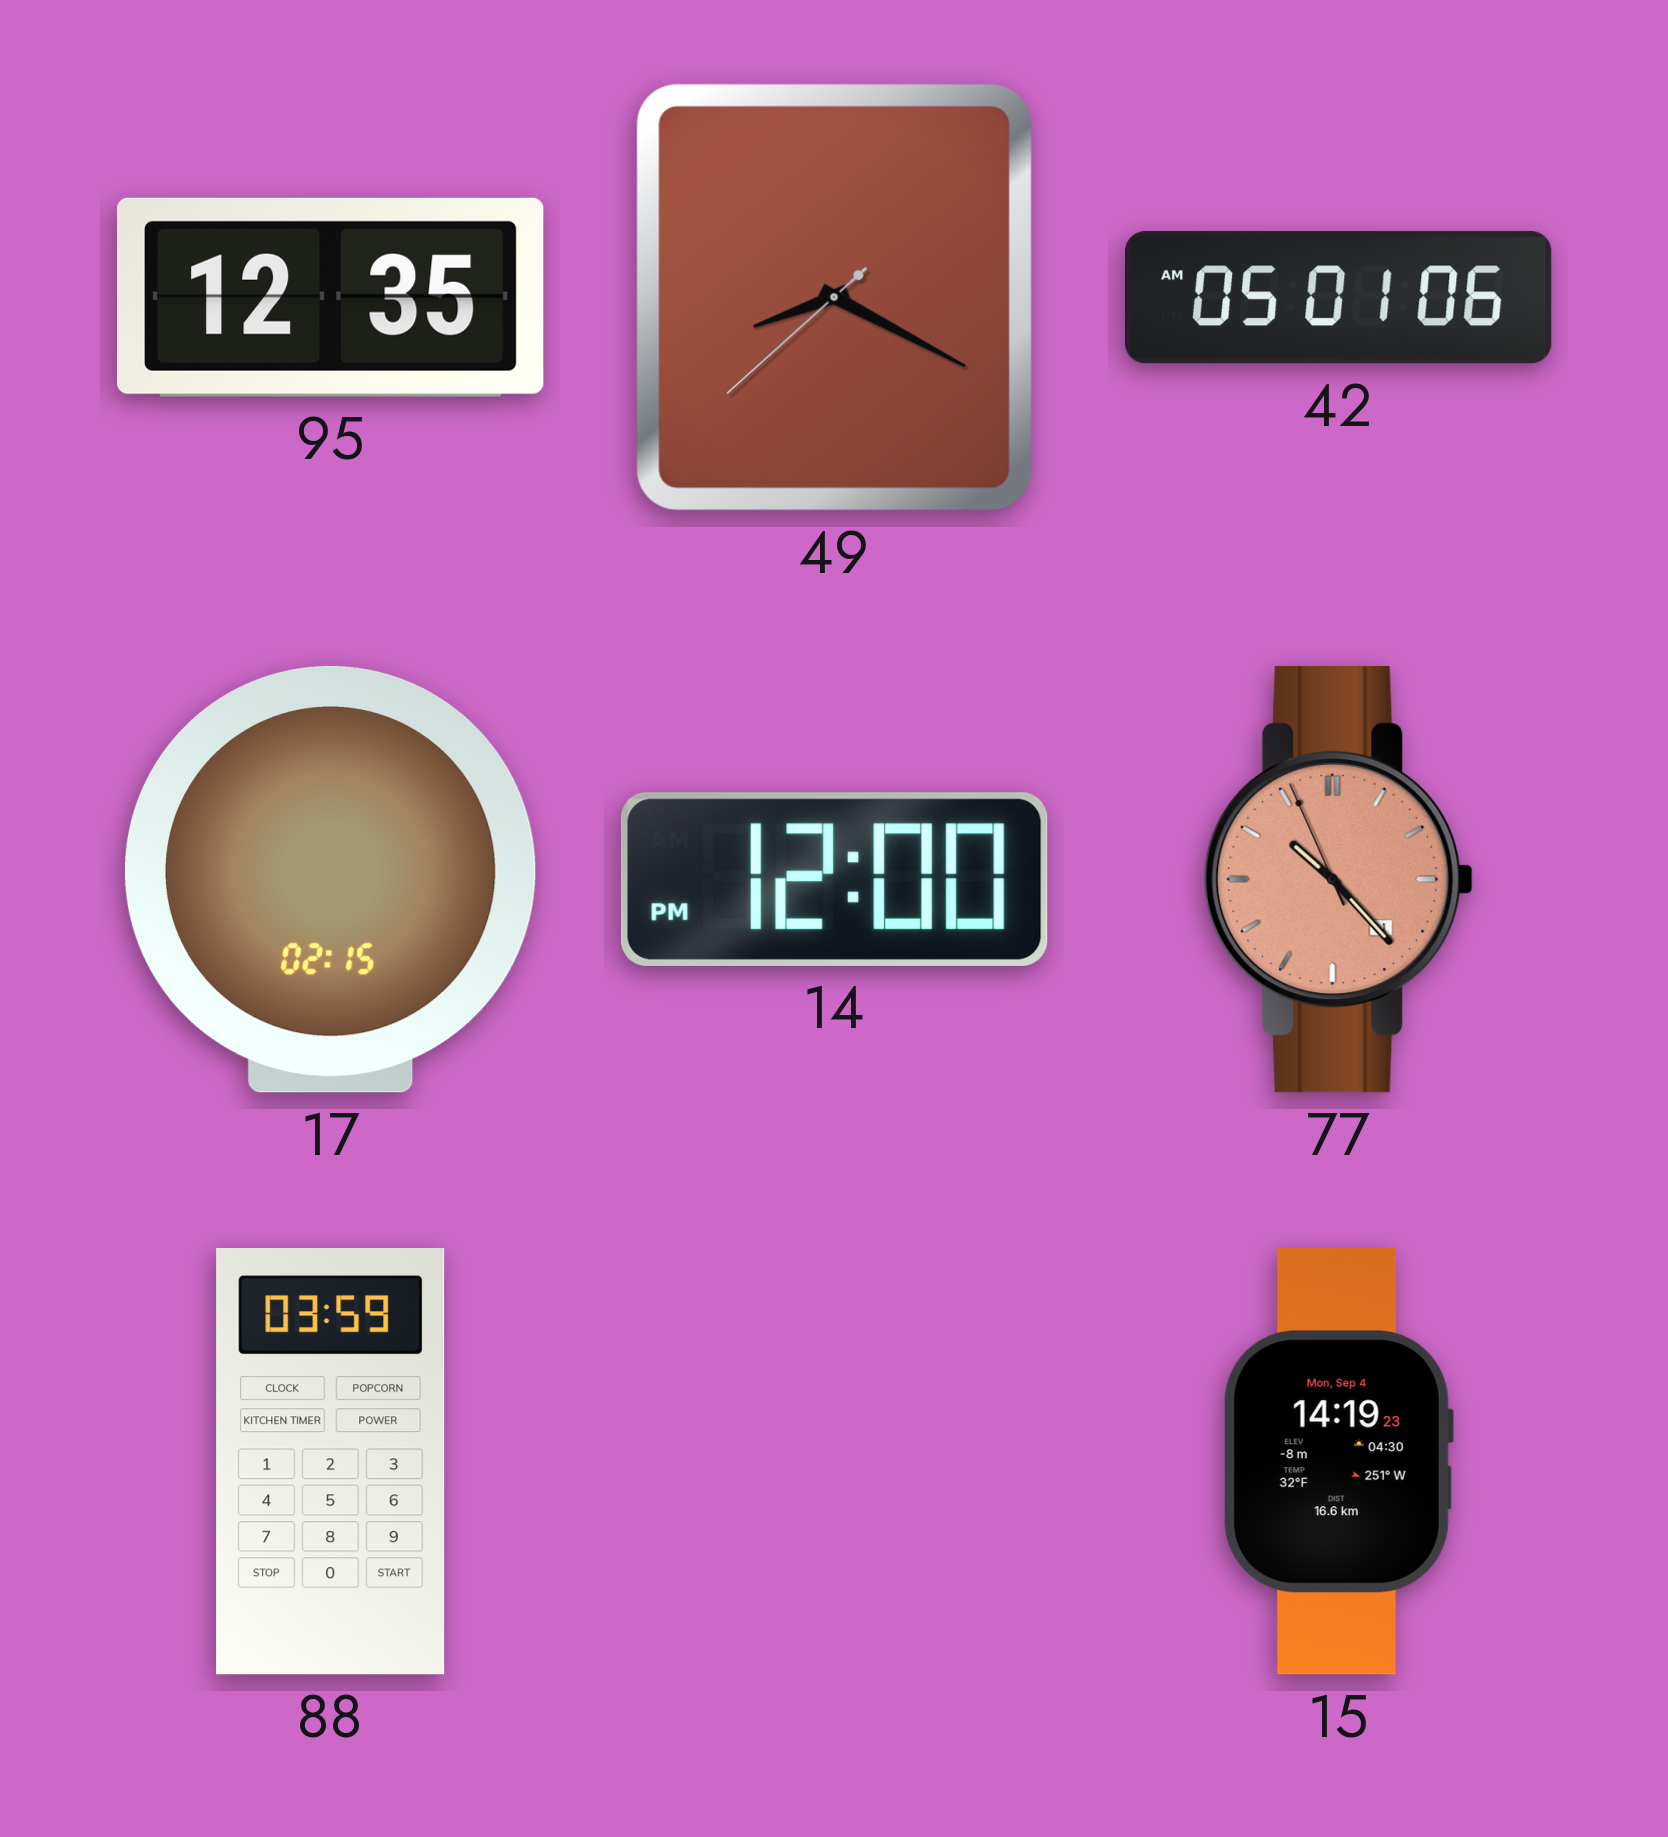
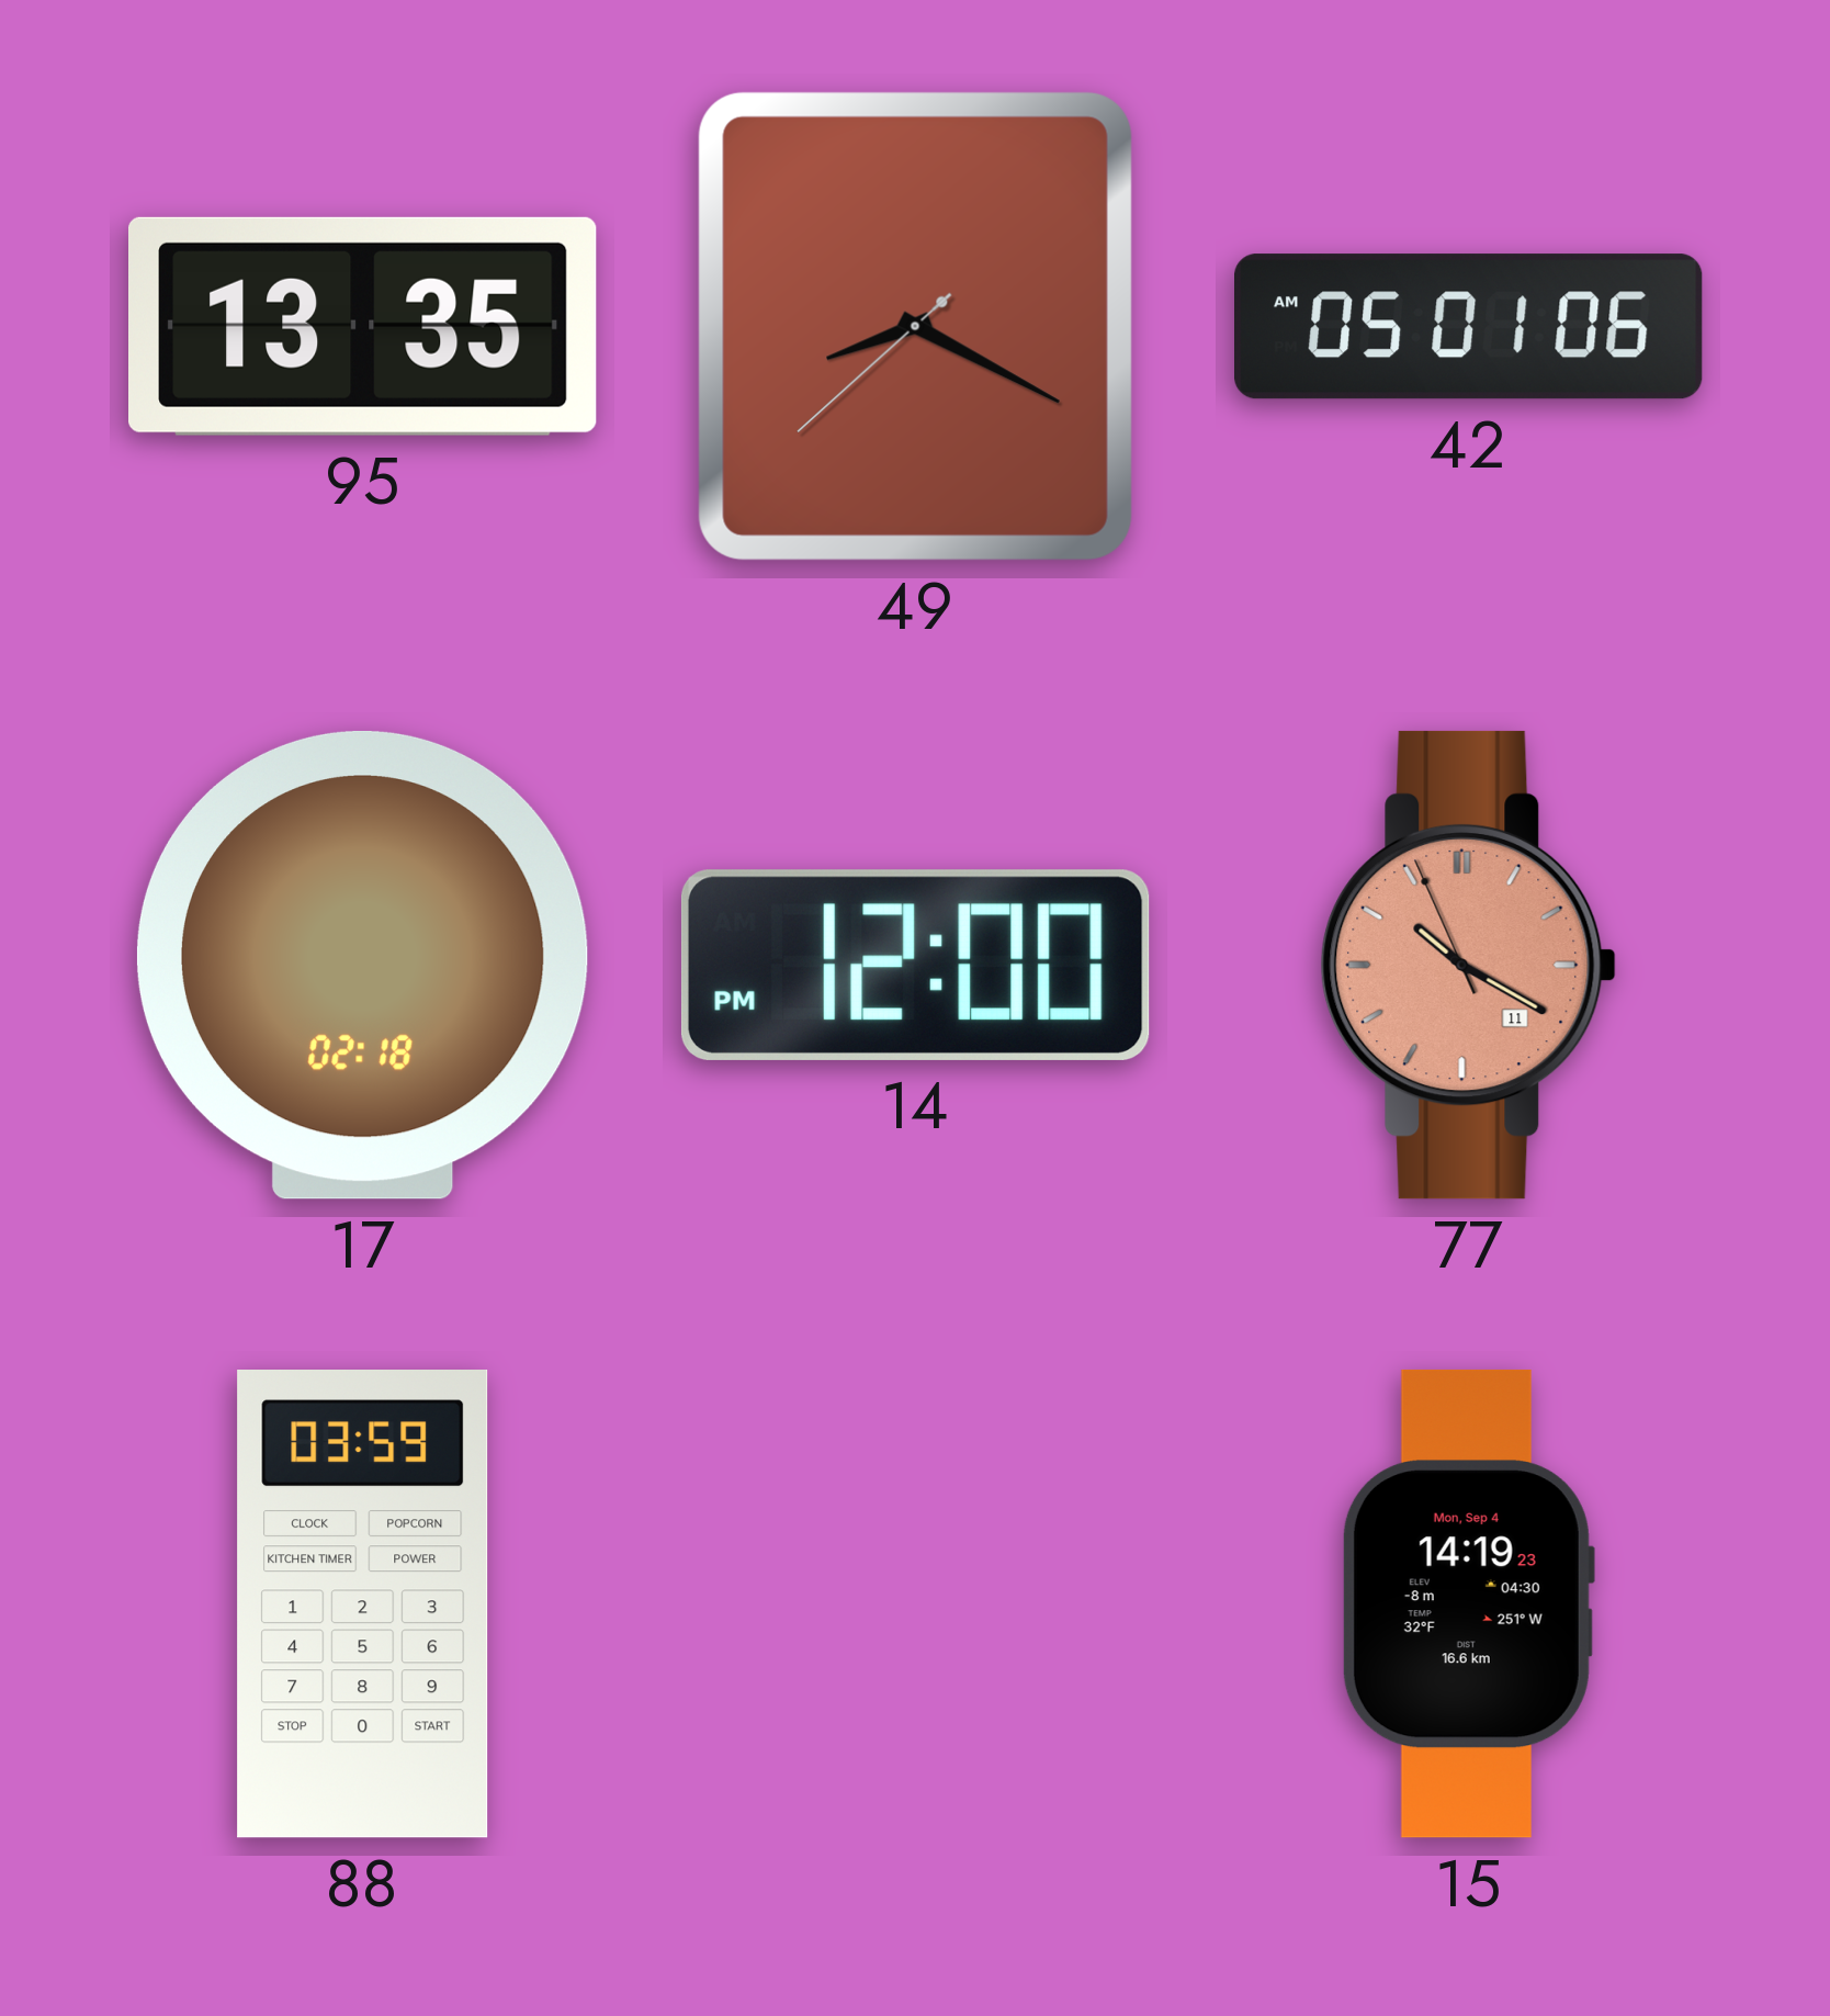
95: 12:35 -> 13:35
17: 02:15 -> 02:18
77: 10:22 -> 10:19
